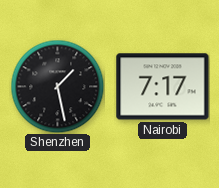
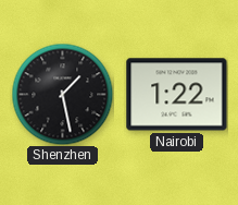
Nairobi: 7:17 -> 1:22
